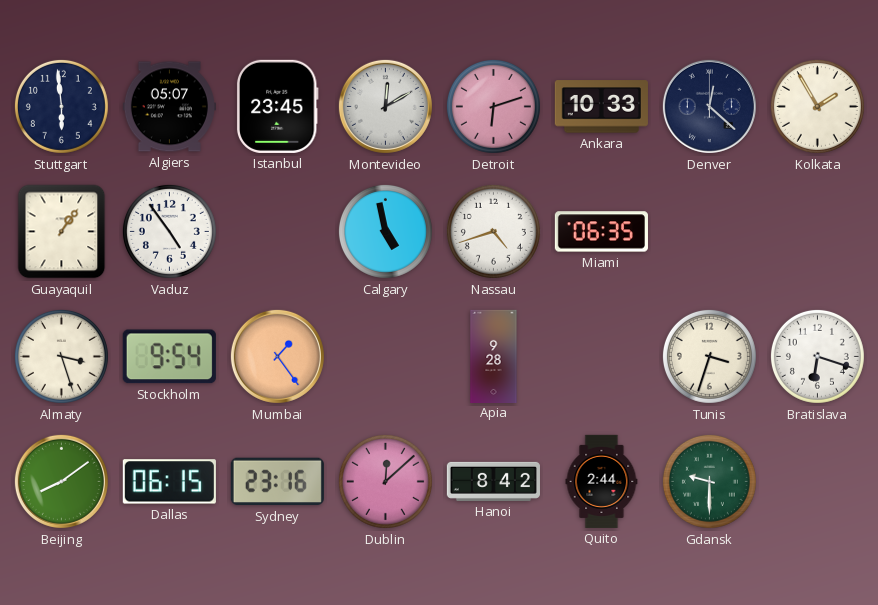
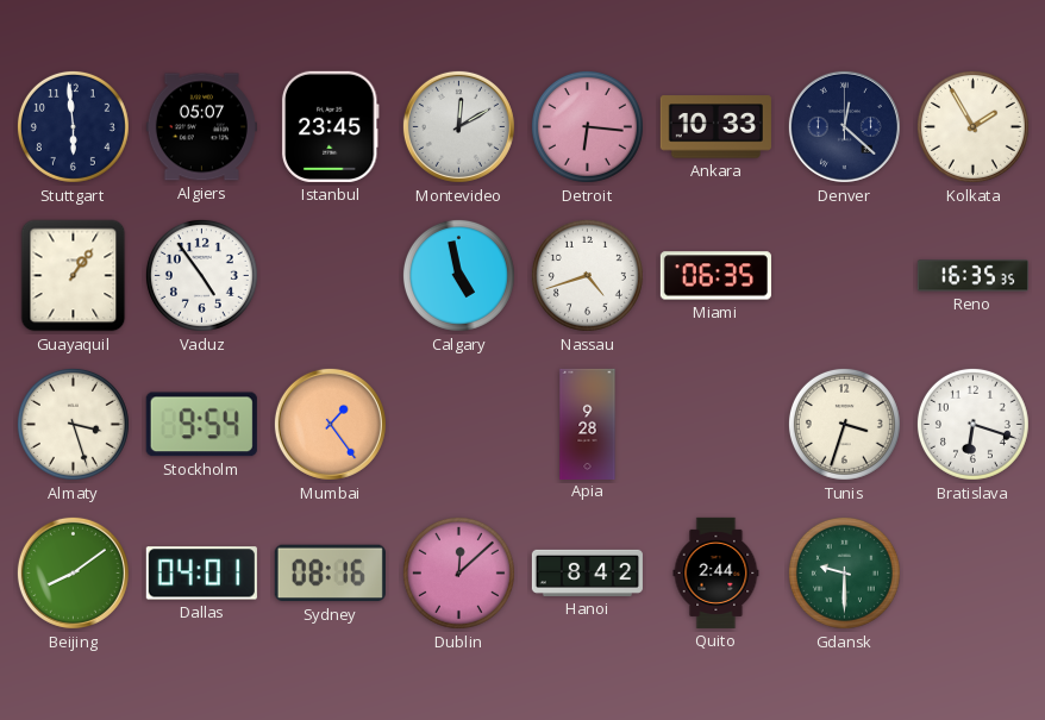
Detroit: 6:12 -> 6:16
Reno: none -> 16:35
Dallas: 06:15 -> 04:01
Sydney: 23:16 -> 08:16
